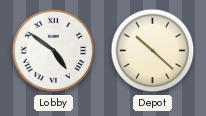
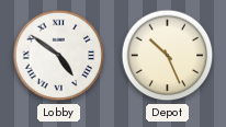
Depot: 10:22 -> 10:26
